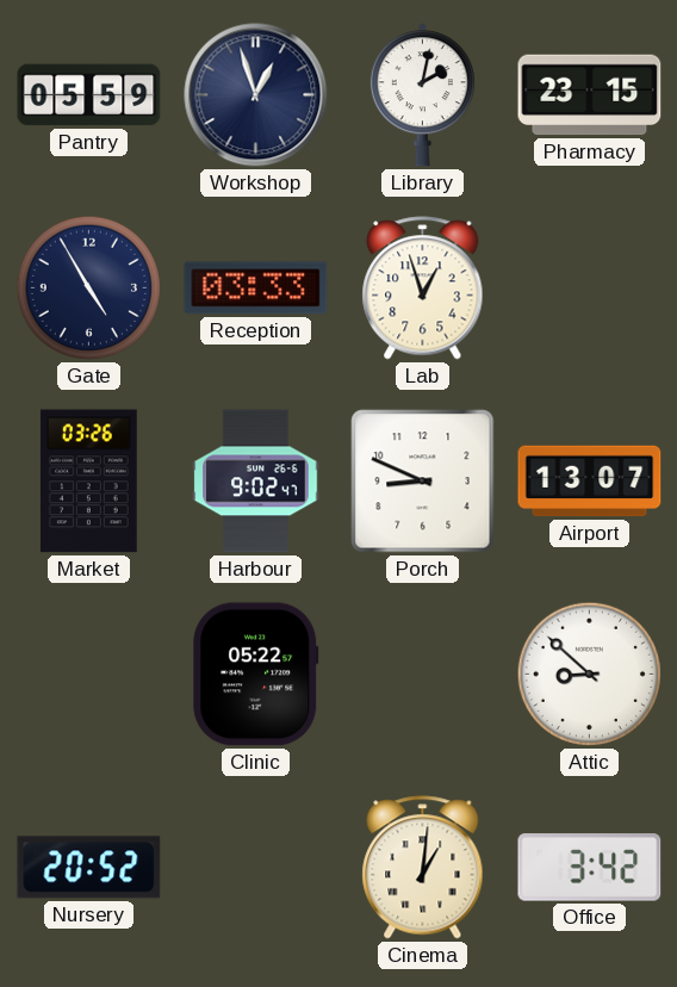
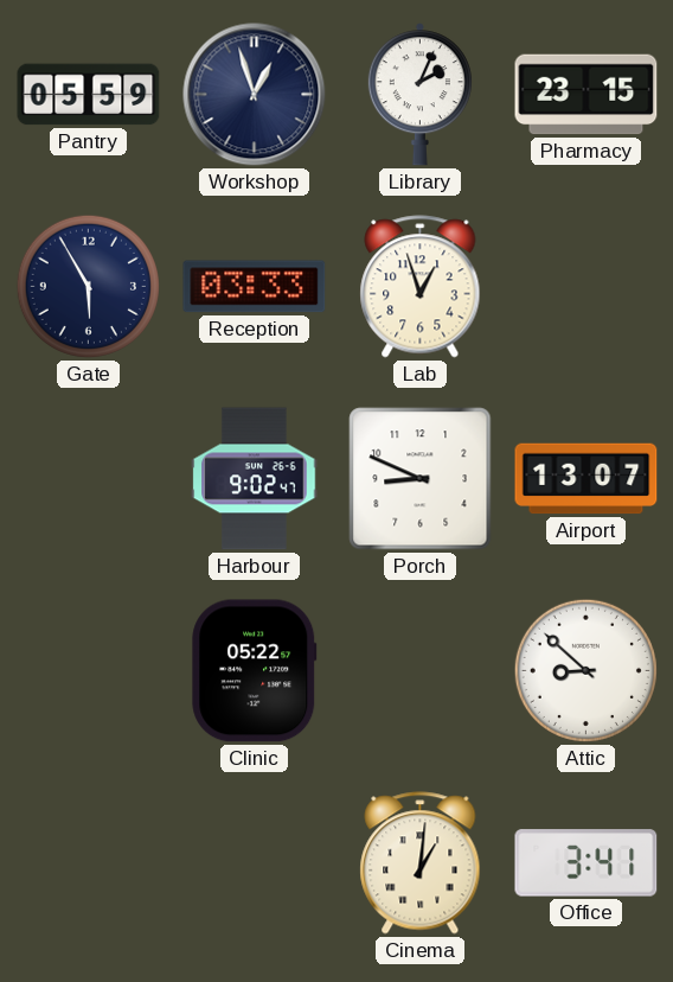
Library: 2:02 -> 2:04
Gate: 4:55 -> 5:55
Market: 03:26 -> none
Nursery: 20:52 -> none
Office: 3:42 -> 3:41
